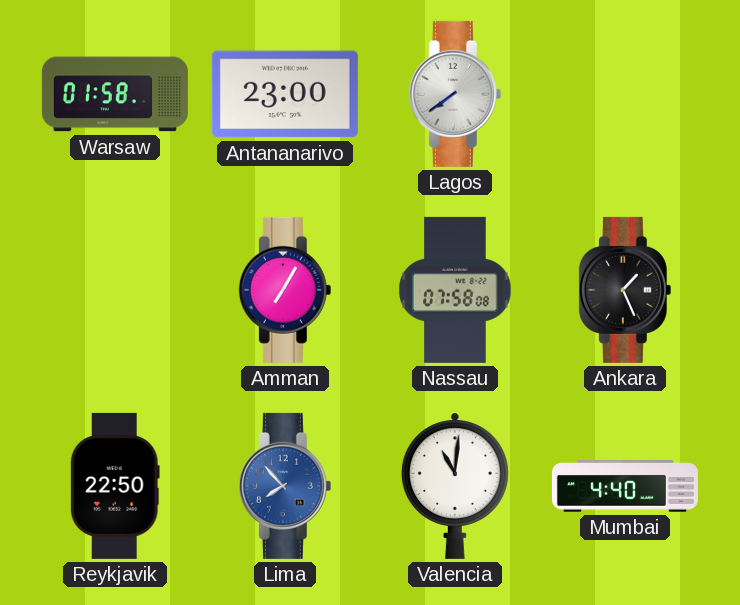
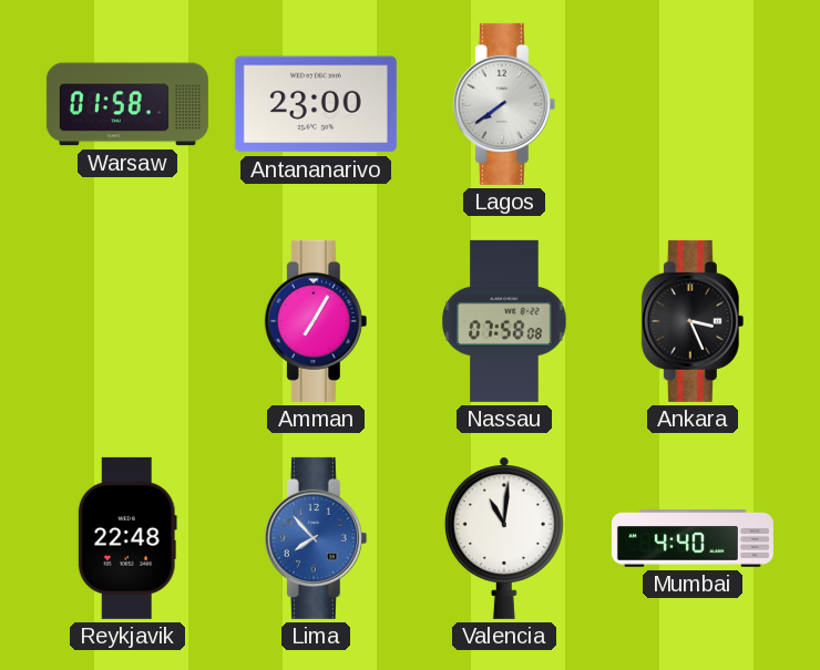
Ankara: 1:26 -> 3:26
Reykjavik: 22:50 -> 22:48
